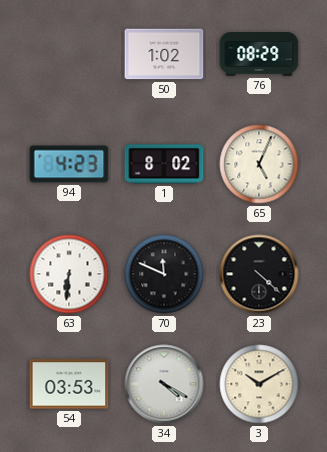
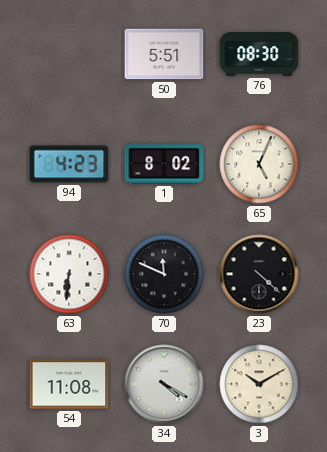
50: 1:02 -> 5:51
76: 08:29 -> 08:30
54: 03:53 -> 11:08
